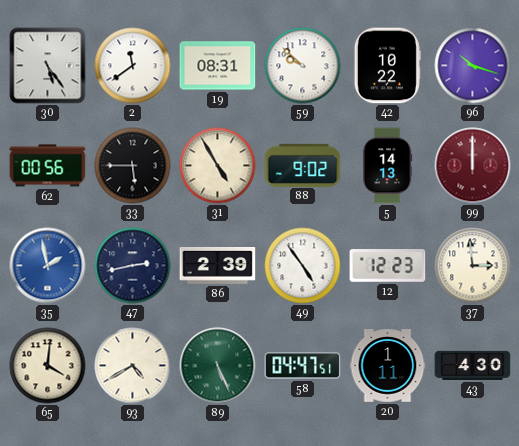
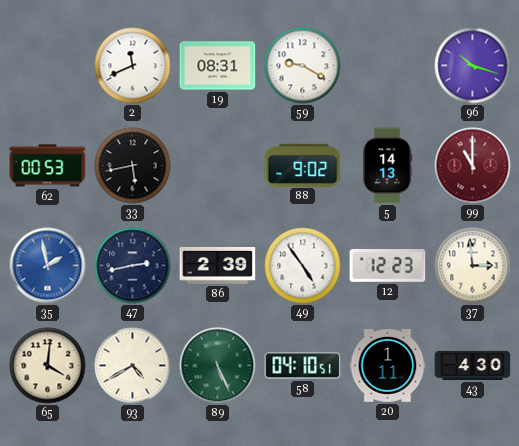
30: 5:24 -> none
2: 11:39 -> 11:41
59: 9:52 -> 9:20
42: 10:22 -> none
62: 00:56 -> 00:53
33: 5:45 -> 5:43
31: 4:55 -> none
99: 12:00 -> 11:00
58: 04:47 -> 04:10
